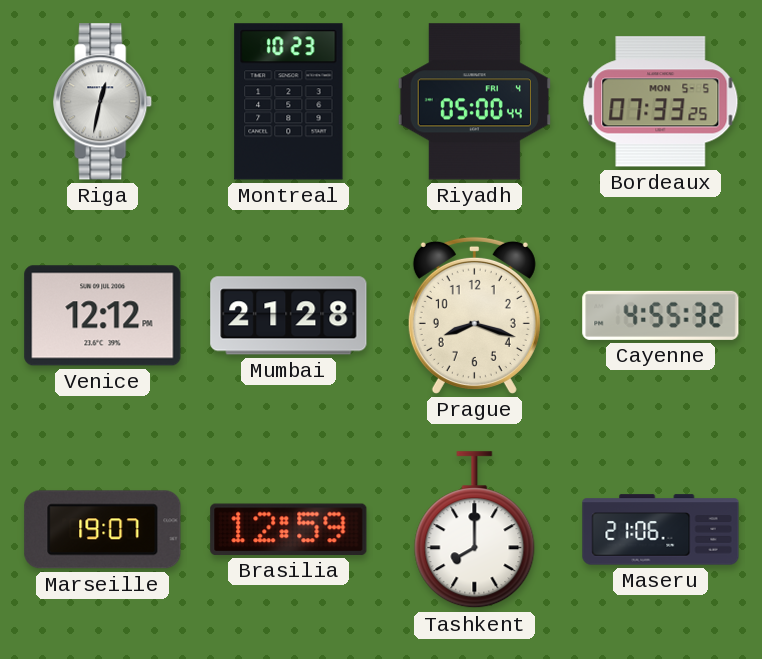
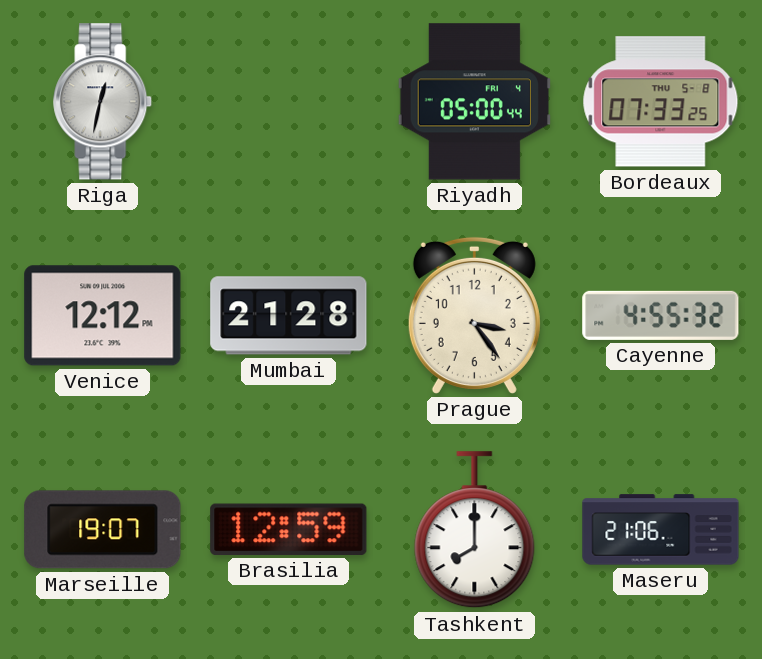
Montreal: 10:23 -> none
Bordeaux date: MON 5-5 -> THU 5-8
Prague: 8:18 -> 3:24
